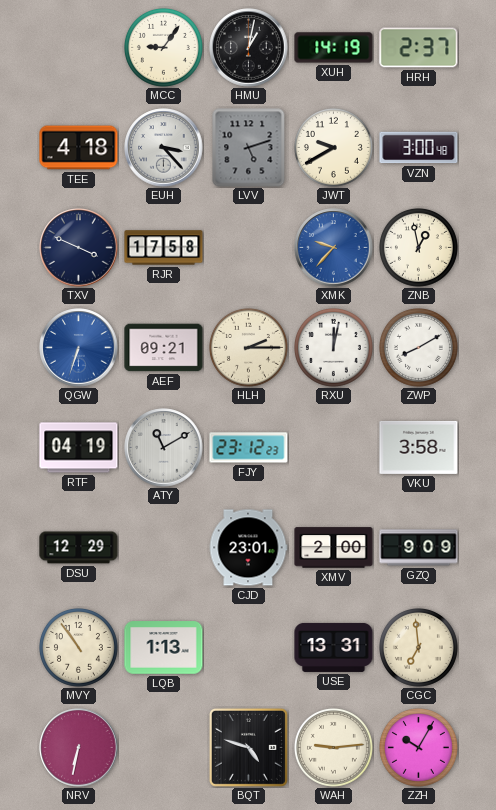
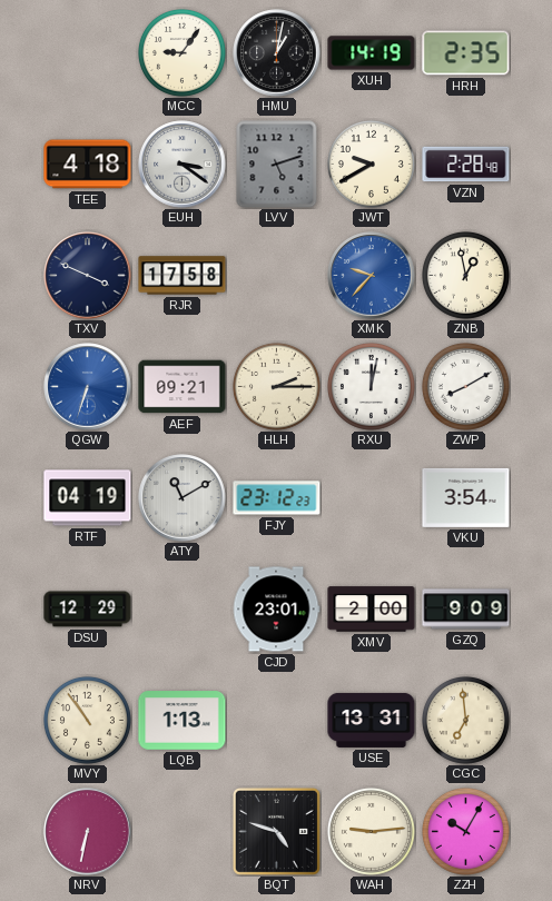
HRH: 2:37 -> 2:35
EUH: 3:23 -> 3:21
VZN: 3:00 -> 2:28
VKU: 3:58 -> 3:54
